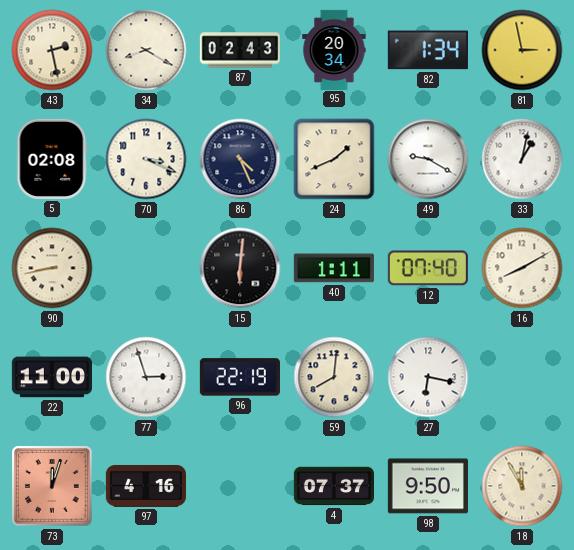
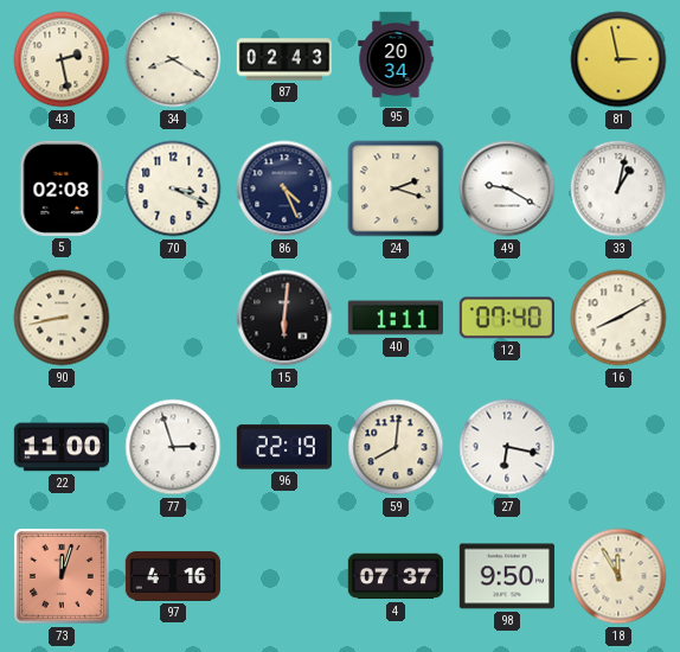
82: 1:34 -> none
24: 1:41 -> 2:18
